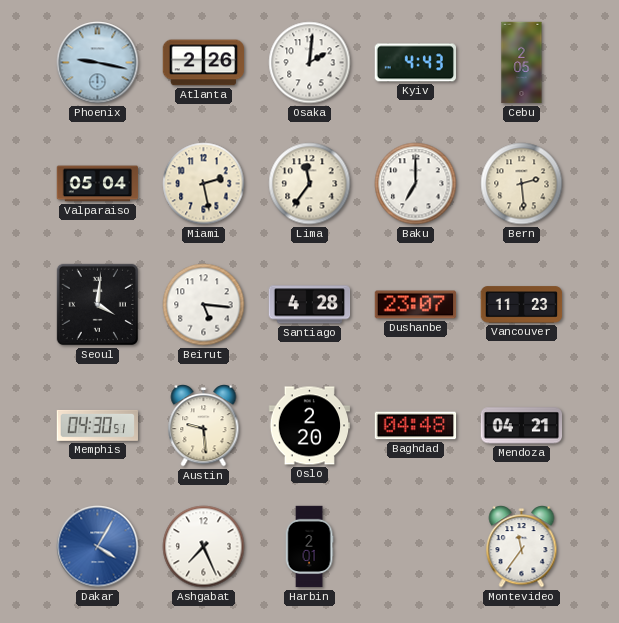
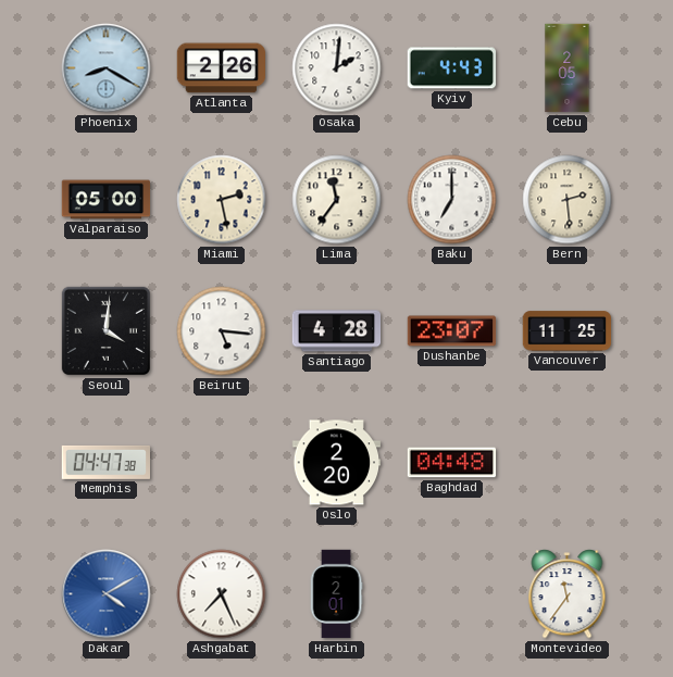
Phoenix: 9:17 -> 8:20
Valparaiso: 05:04 -> 05:00
Vancouver: 11:23 -> 11:25
Memphis: 04:30 -> 04:47
Austin: 9:29 -> none
Mendoza: 04:21 -> none
Dakar: 4:05 -> 4:10
